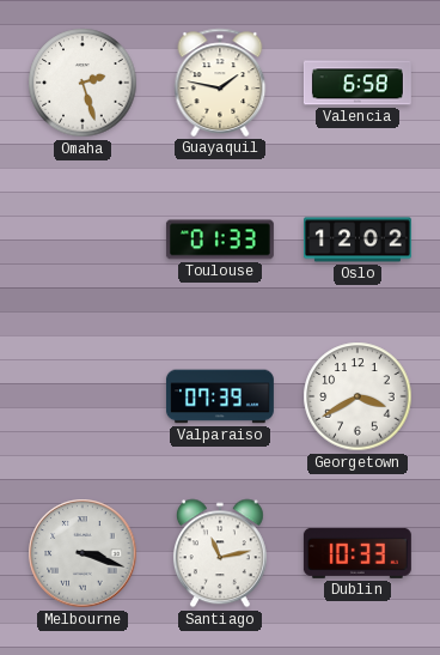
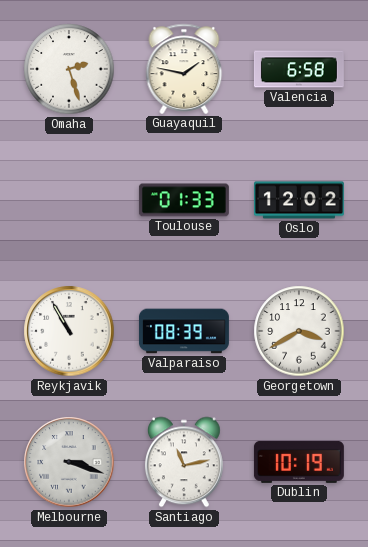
Reykjavik: none -> 10:55
Valparaiso: 07:39 -> 08:39
Dublin: 10:33 -> 10:19
